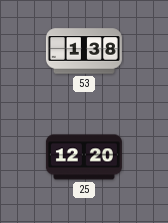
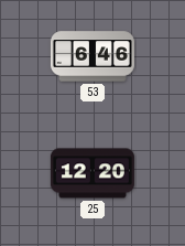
53: 1:38 -> 6:46
